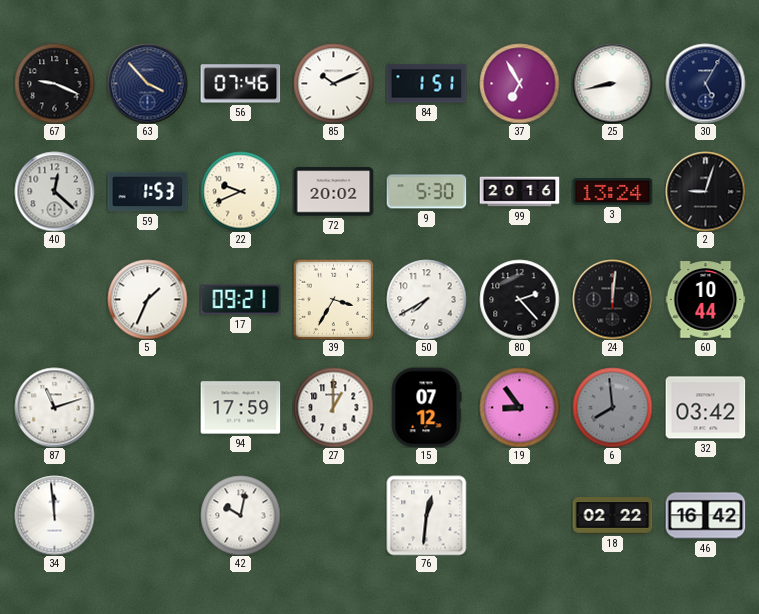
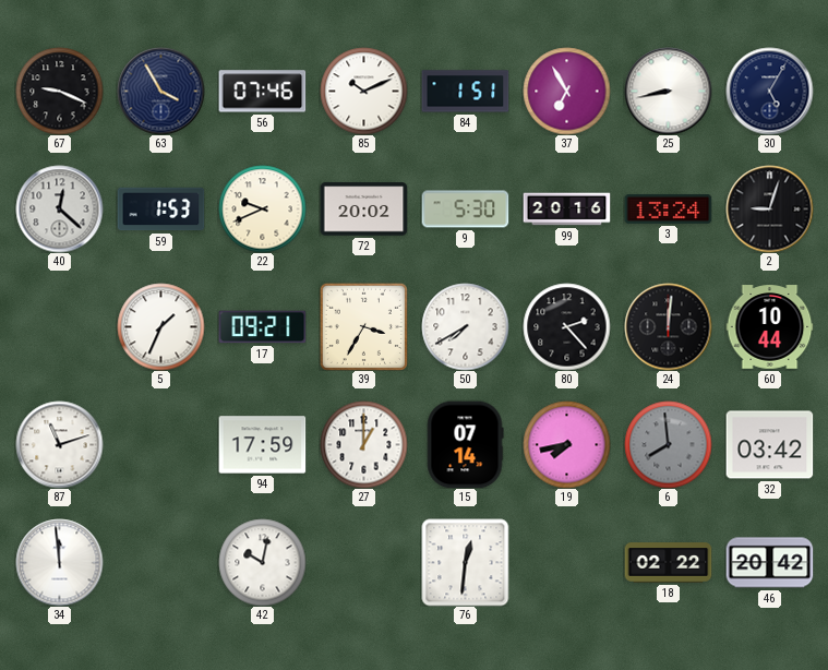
63: 3:53 -> 3:55
15: 07:12 -> 07:14
19: 8:54 -> 7:43
46: 16:42 -> 20:42
